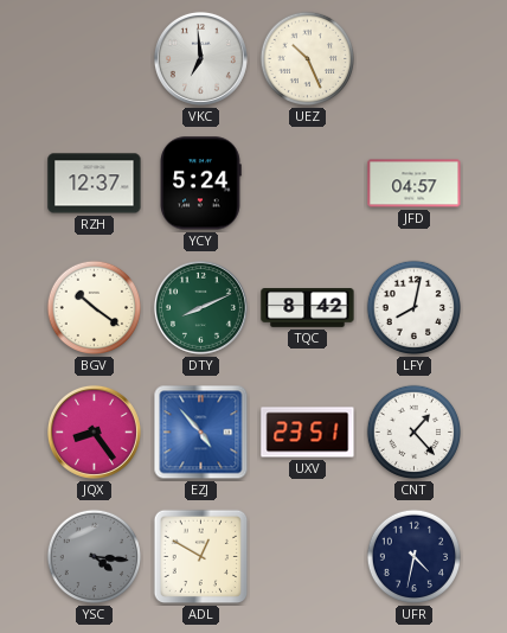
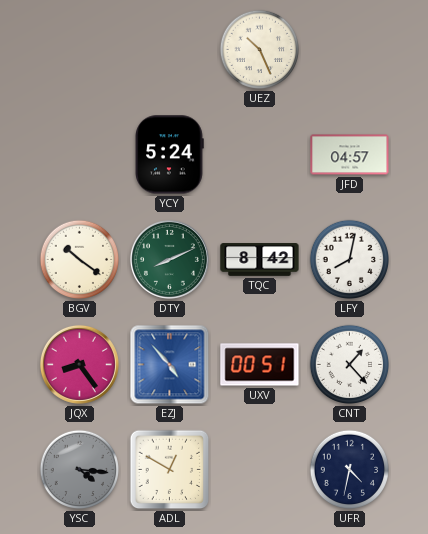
VKC: 6:59 -> none
RZH: 12:37 -> none
UXV: 23:51 -> 00:51
